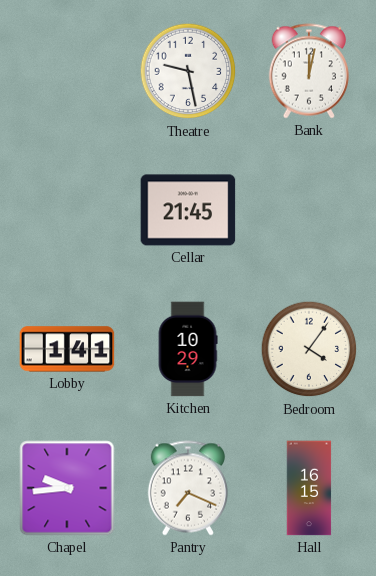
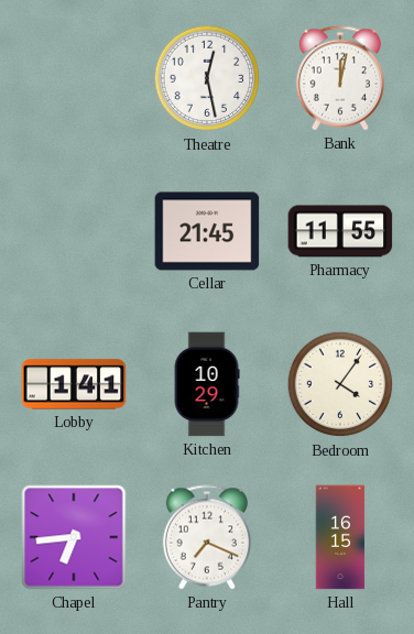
Theatre: 9:28 -> 12:28
Pharmacy: none -> 11:55
Chapel: 9:44 -> 6:44
